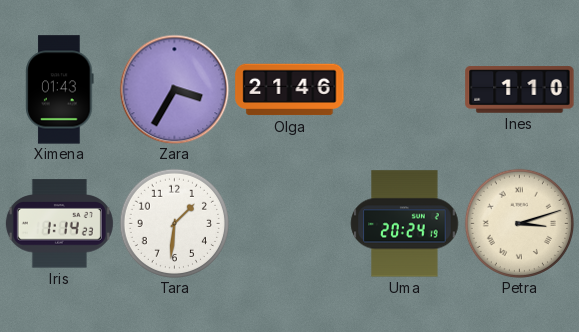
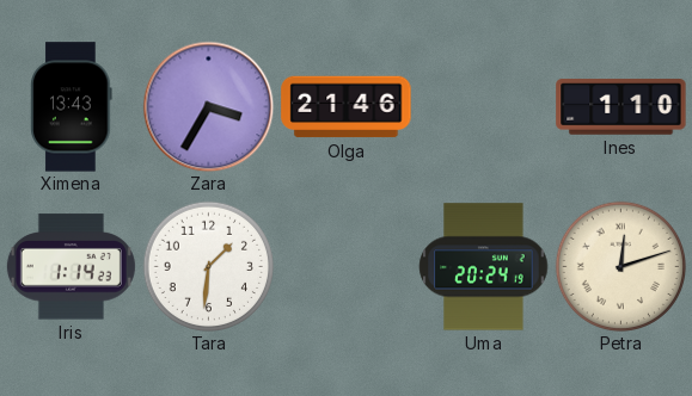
Ximena: 01:43 -> 13:43
Petra: 3:12 -> 12:12
